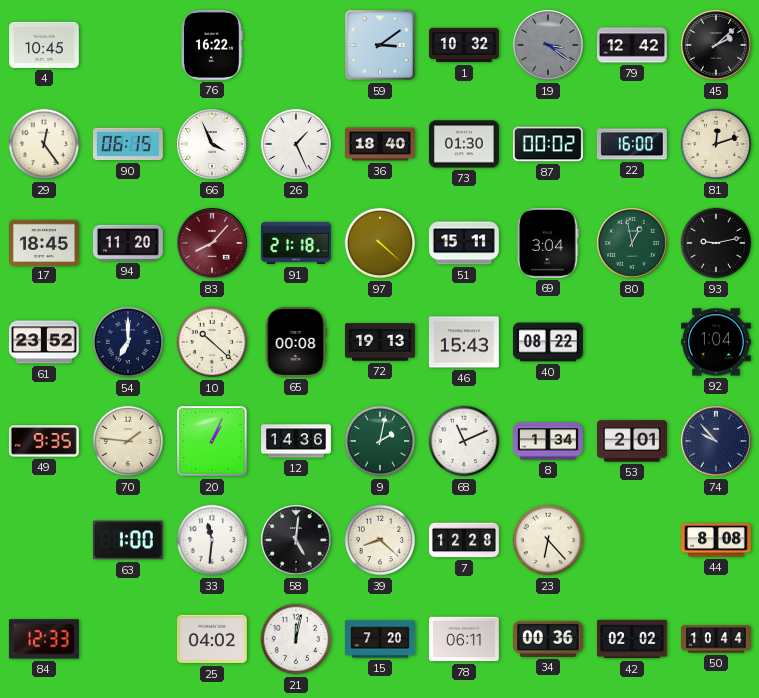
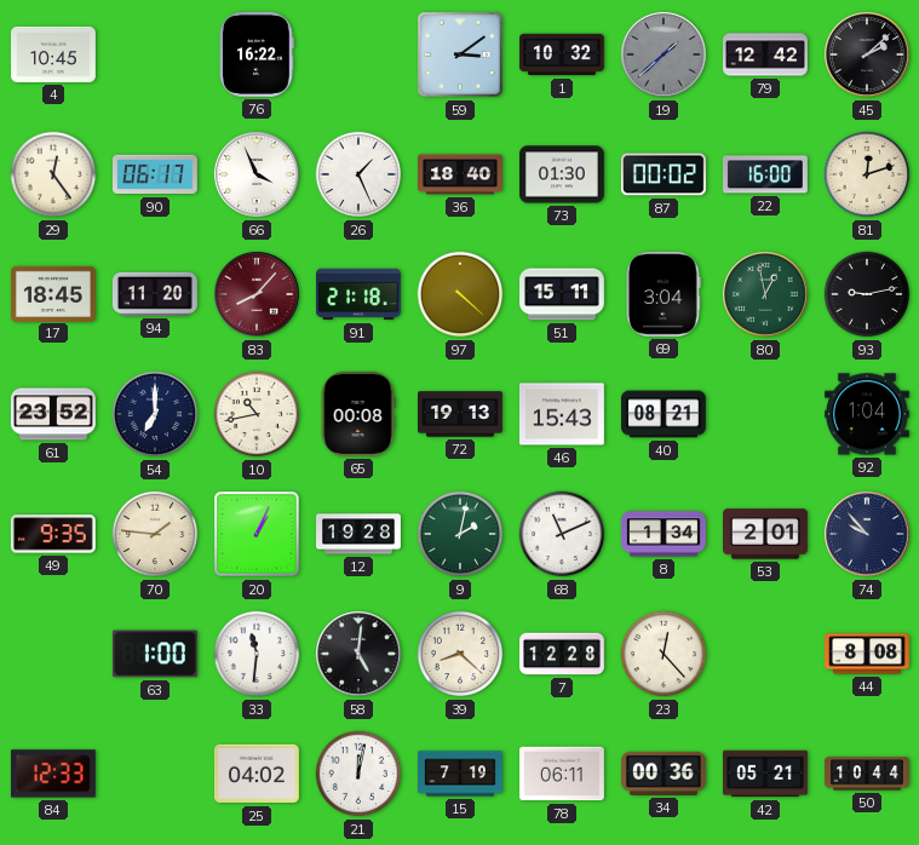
19: 3:21 -> 1:38
90: 06:15 -> 06:17
10: 10:22 -> 10:43
40: 08:22 -> 08:21
12: 14:36 -> 19:28
23: 6:23 -> 12:23
15: 7:20 -> 7:19
42: 02:02 -> 05:21
